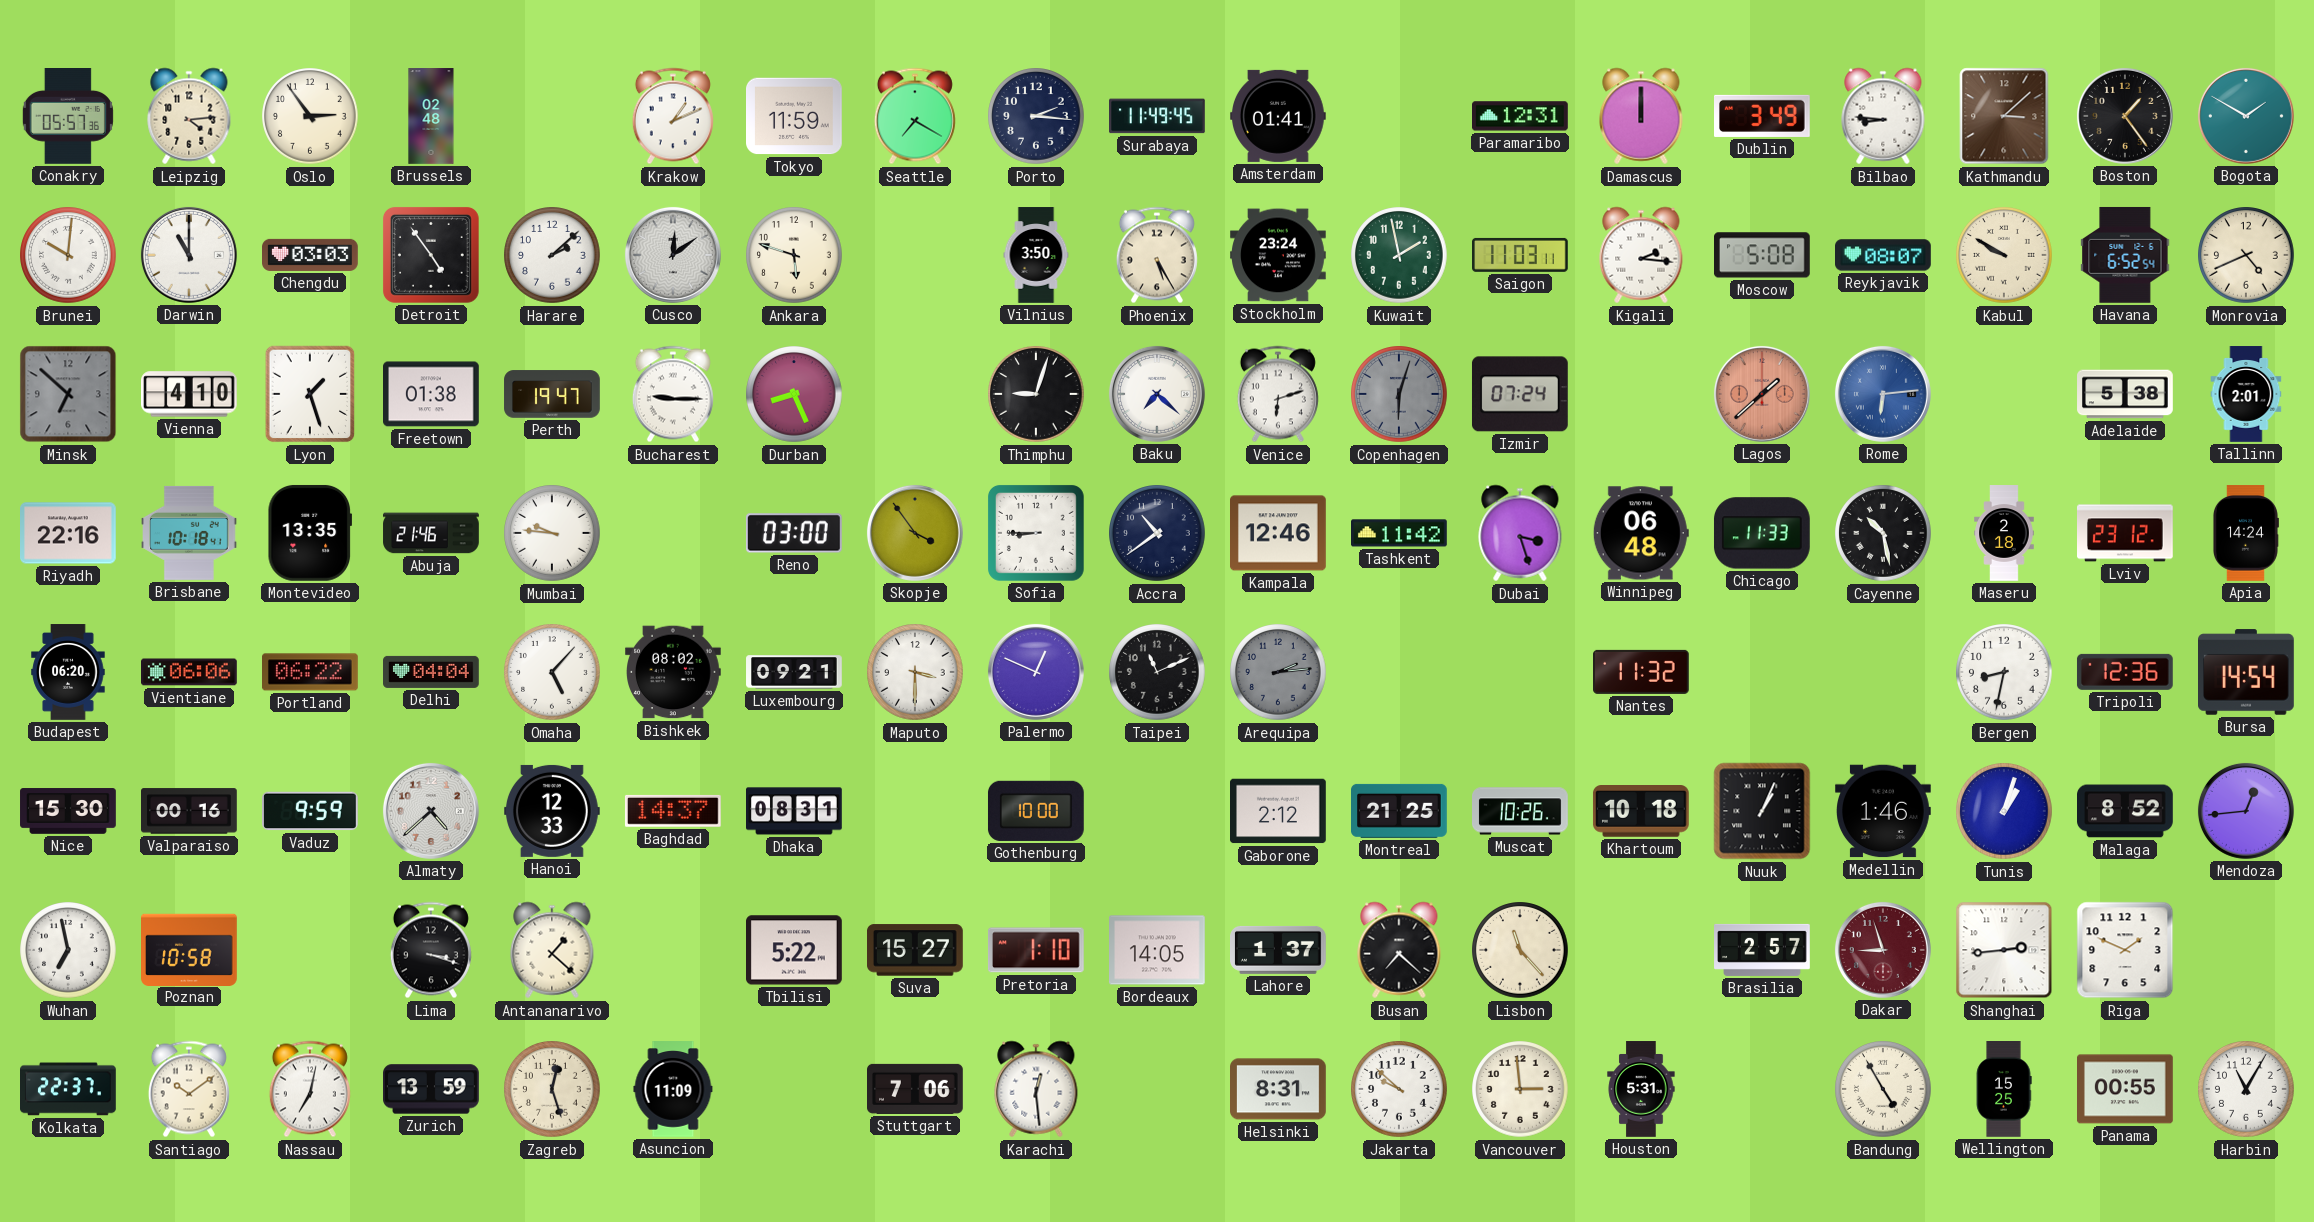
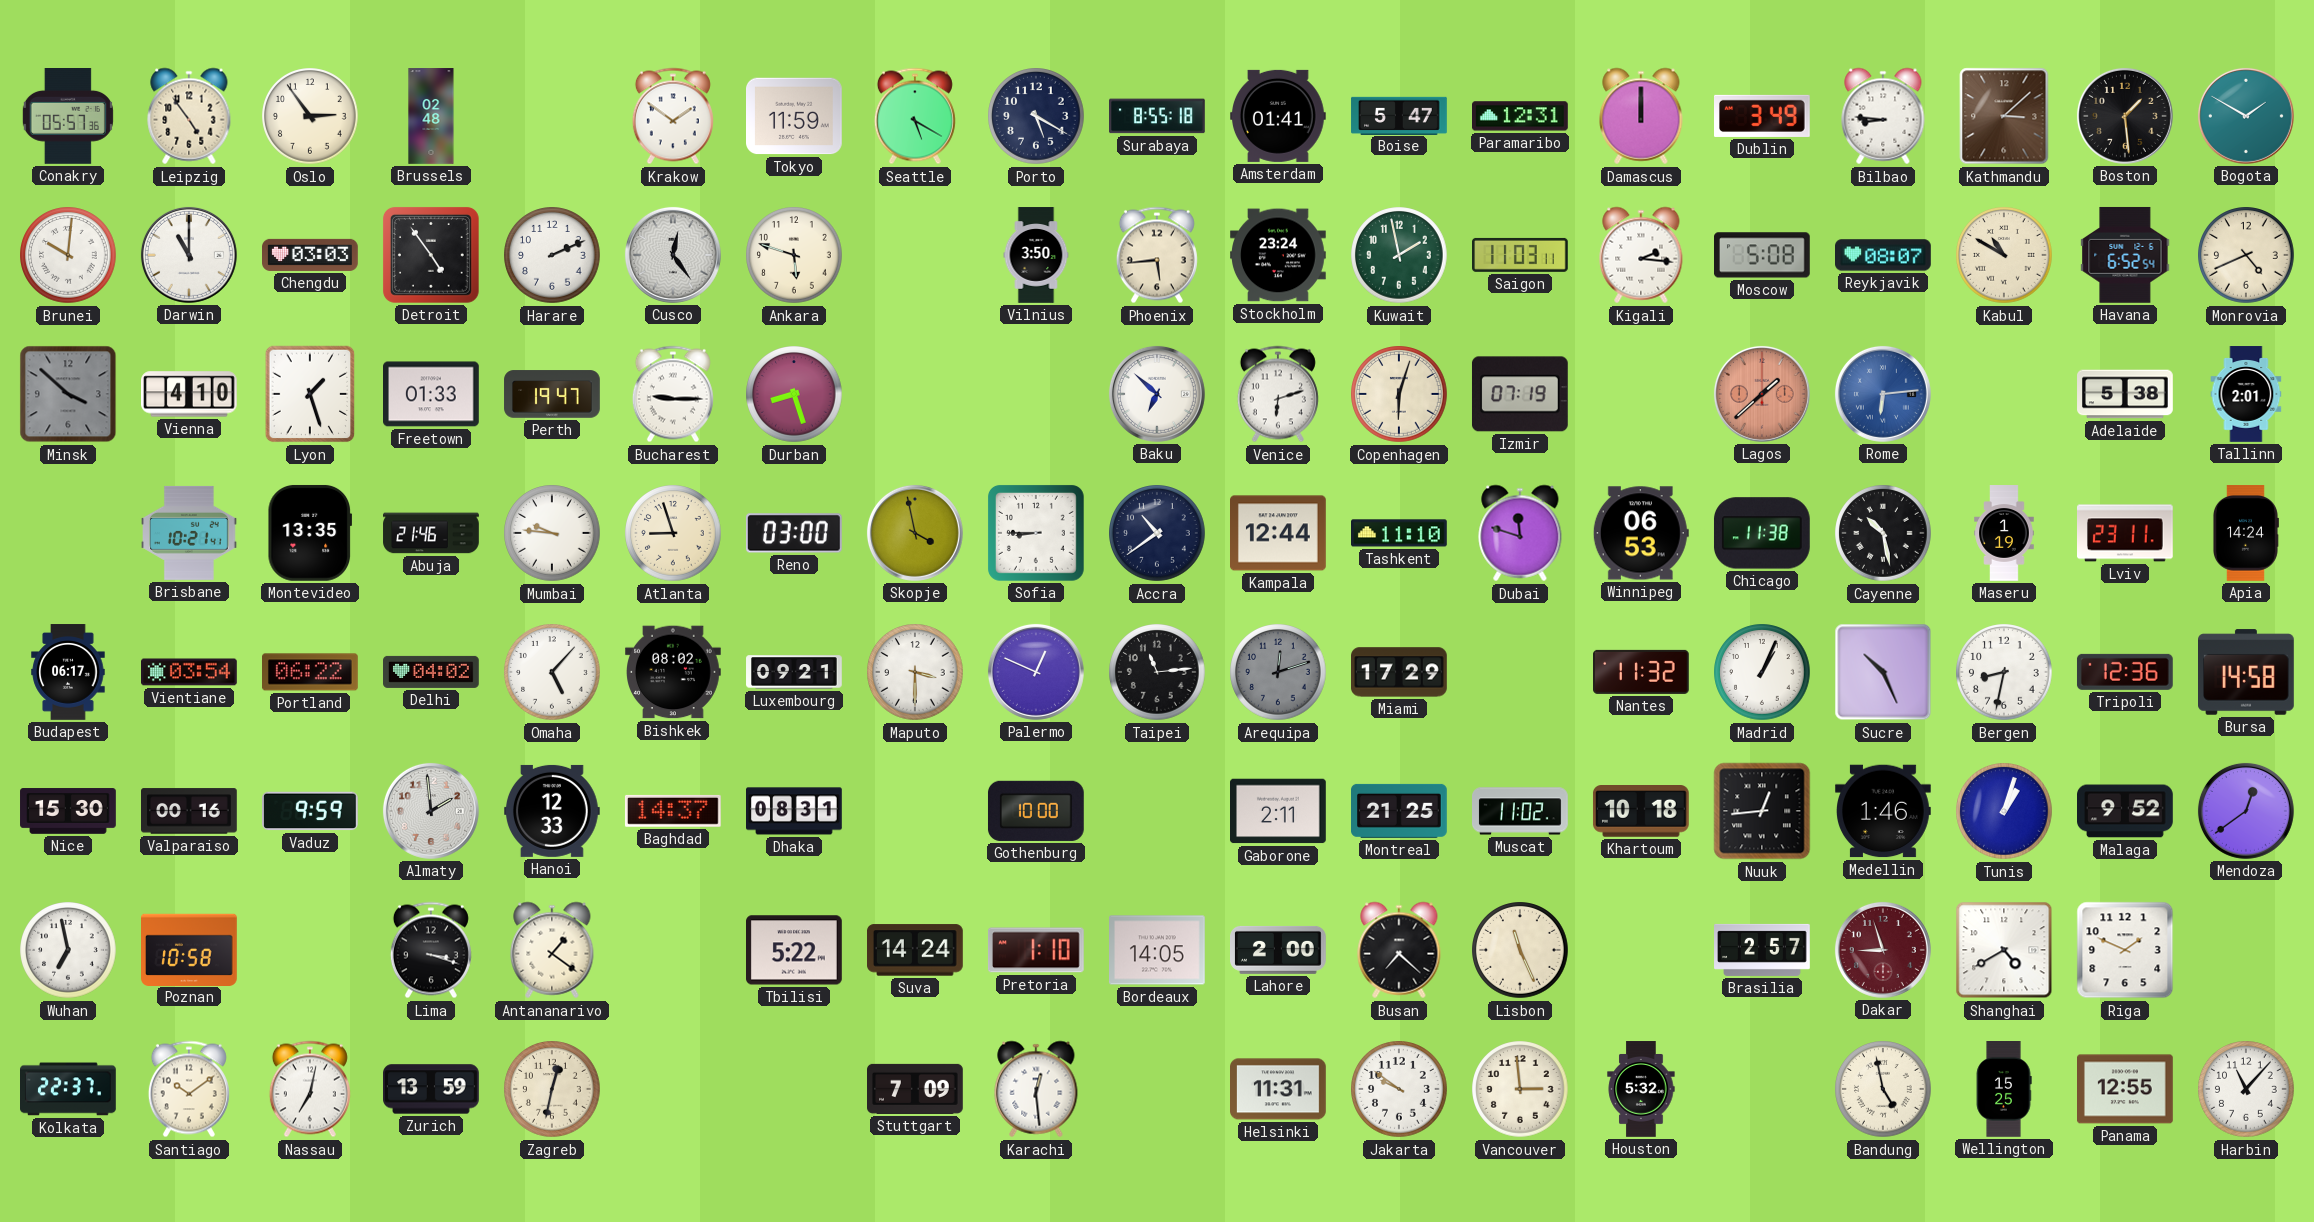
Leipzig: 4:14 -> 4:54
Krakow: 1:11 -> 1:51
Seattle: 7:20 -> 5:20
Porto: 2:16 -> 5:20
Surabaya: 11:49 -> 8:55
Boise: none -> 5:47
Boston: 1:24 -> 1:29
Harare: 2:08 -> 2:11
Cusco: 12:09 -> 12:24
Phoenix: 5:25 -> 5:44
Kabul: 9:50 -> 10:50
Minsk: 6:52 -> 3:52
Freetown: 01:38 -> 01:33
Durban: 8:26 -> 8:27
Thimphu: 9:03 -> none
Baku: 7:22 -> 6:52
Copenhagen dial: grey -> cream
Izmir: 07:24 -> 07:19
Riyadh: 22:16 -> none
Brisbane: 10:18 -> 10:21
Atlanta: none -> 8:57
Skopje: 3:54 -> 3:58
Kampala: 12:46 -> 12:44
Tashkent: 11:42 -> 11:10
Dubai: 3:27 -> 11:48
Winnipeg: 06:48 -> 06:53
Chicago: 11:33 -> 11:38
Maseru: 2:18 -> 1:19
Lviv: 23:12 -> 23:11
Budapest: 06:20 -> 06:17
Vientiane: 06:06 -> 03:54
Delhi: 04:04 -> 04:02
Taipei: 11:11 -> 11:14
Arequipa: 2:14 -> 12:12
Miami: none -> 17:29
Madrid: none -> 1:04
Sucre: none -> 10:26
Bursa: 14:54 -> 14:58
Almaty: 4:38 -> 1:59
Gaborone: 2:12 -> 2:11
Muscat: 10:26 -> 11:02
Nuuk: 1:04 -> 12:44
Malaga: 8:52 -> 9:52
Mendoza: 12:44 -> 12:39
Antananarivo: 1:22 -> 1:21
Suva: 15:27 -> 14:24
Lahore: 1:37 -> 2:00
Lisbon: 11:23 -> 11:26
Shanghai: 2:44 -> 4:40
Zagreb: 12:27 -> 12:32
Asuncion: 11:09 -> none
Stuttgart: 7:06 -> 7:09
Helsinki: 8:31 -> 11:31
Jakarta: 9:52 -> 9:51
Houston: 5:31 -> 5:32
Bandung: 4:55 -> 4:58
Panama: 00:55 -> 12:55
Harbin: 11:05 -> 11:07
